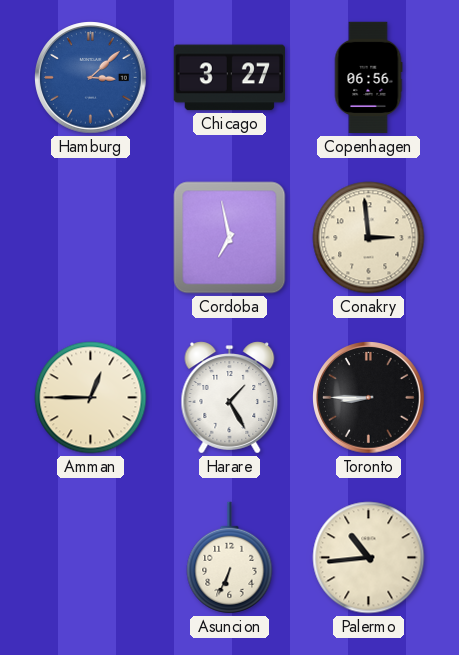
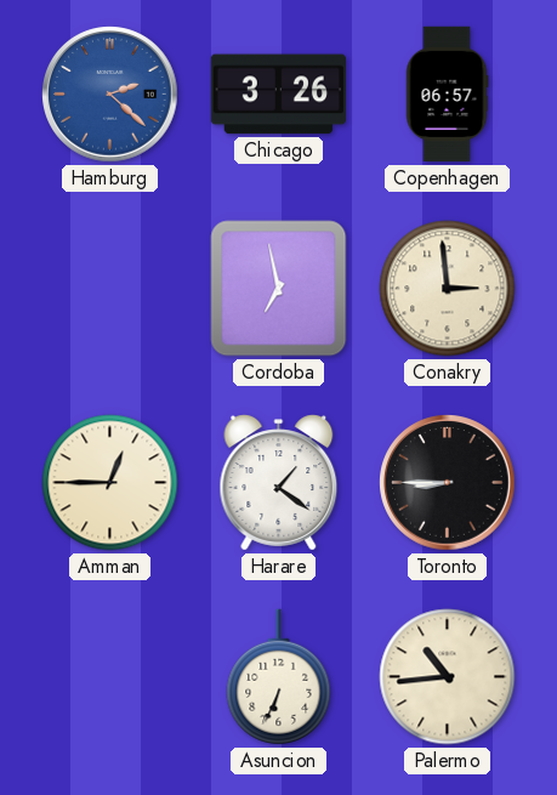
Hamburg: 3:08 -> 2:22
Chicago: 3:27 -> 3:26
Copenhagen: 06:56 -> 06:57
Harare: 1:25 -> 1:21
